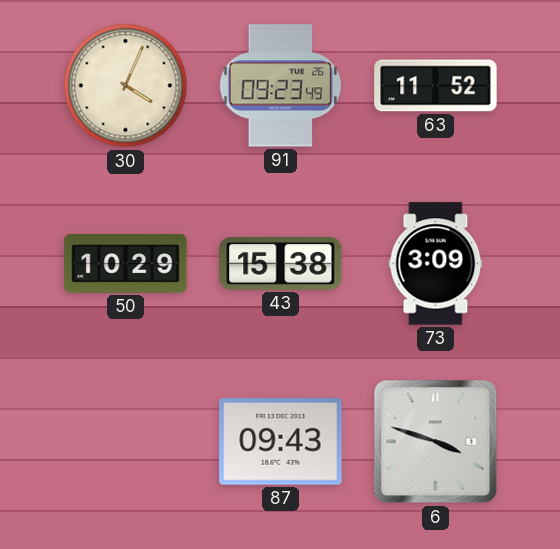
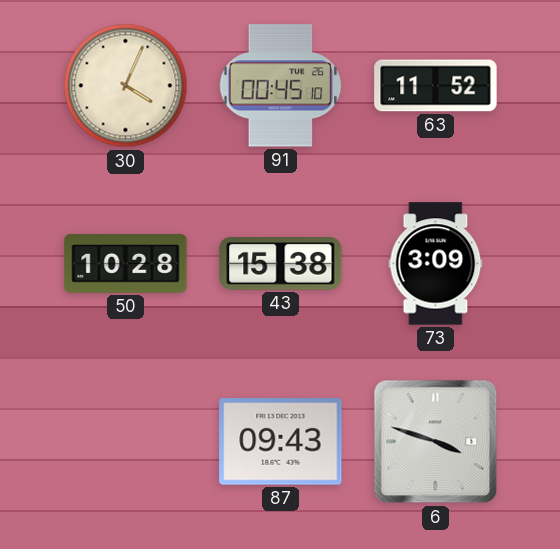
91: 09:23 -> 00:45
50: 10:29 -> 10:28
